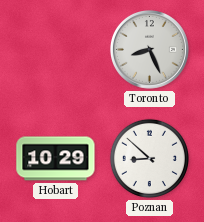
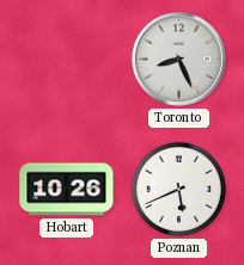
Hobart: 10:29 -> 10:26
Poznan: 8:52 -> 5:41
